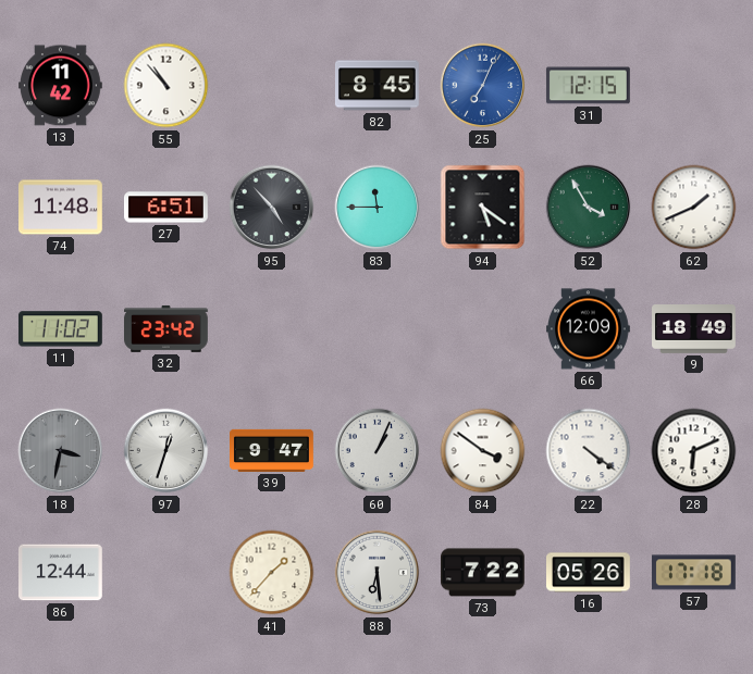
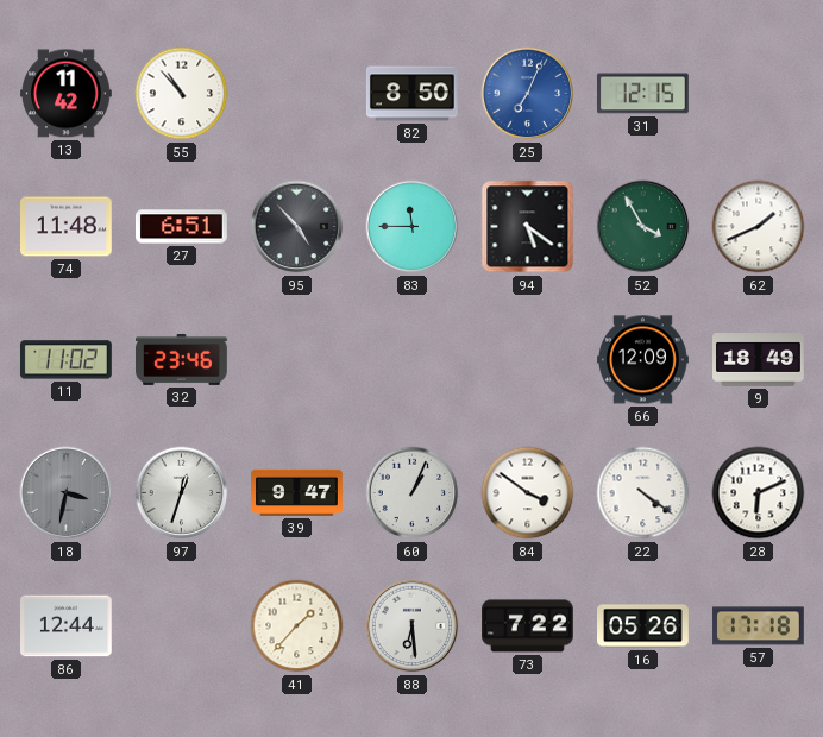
82: 8:45 -> 8:50
32: 23:42 -> 23:46
